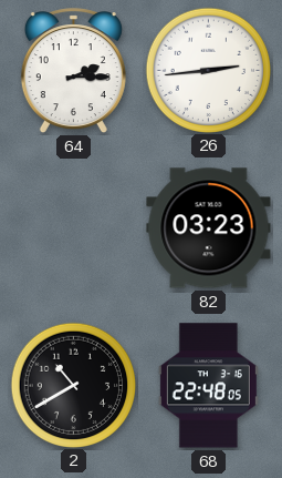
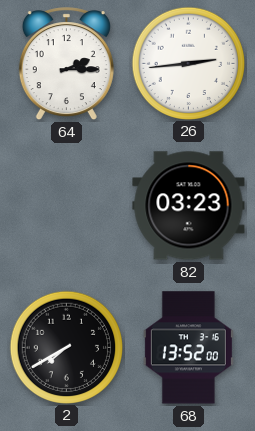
2: 10:40 -> 7:40
68: 22:48 -> 13:52
